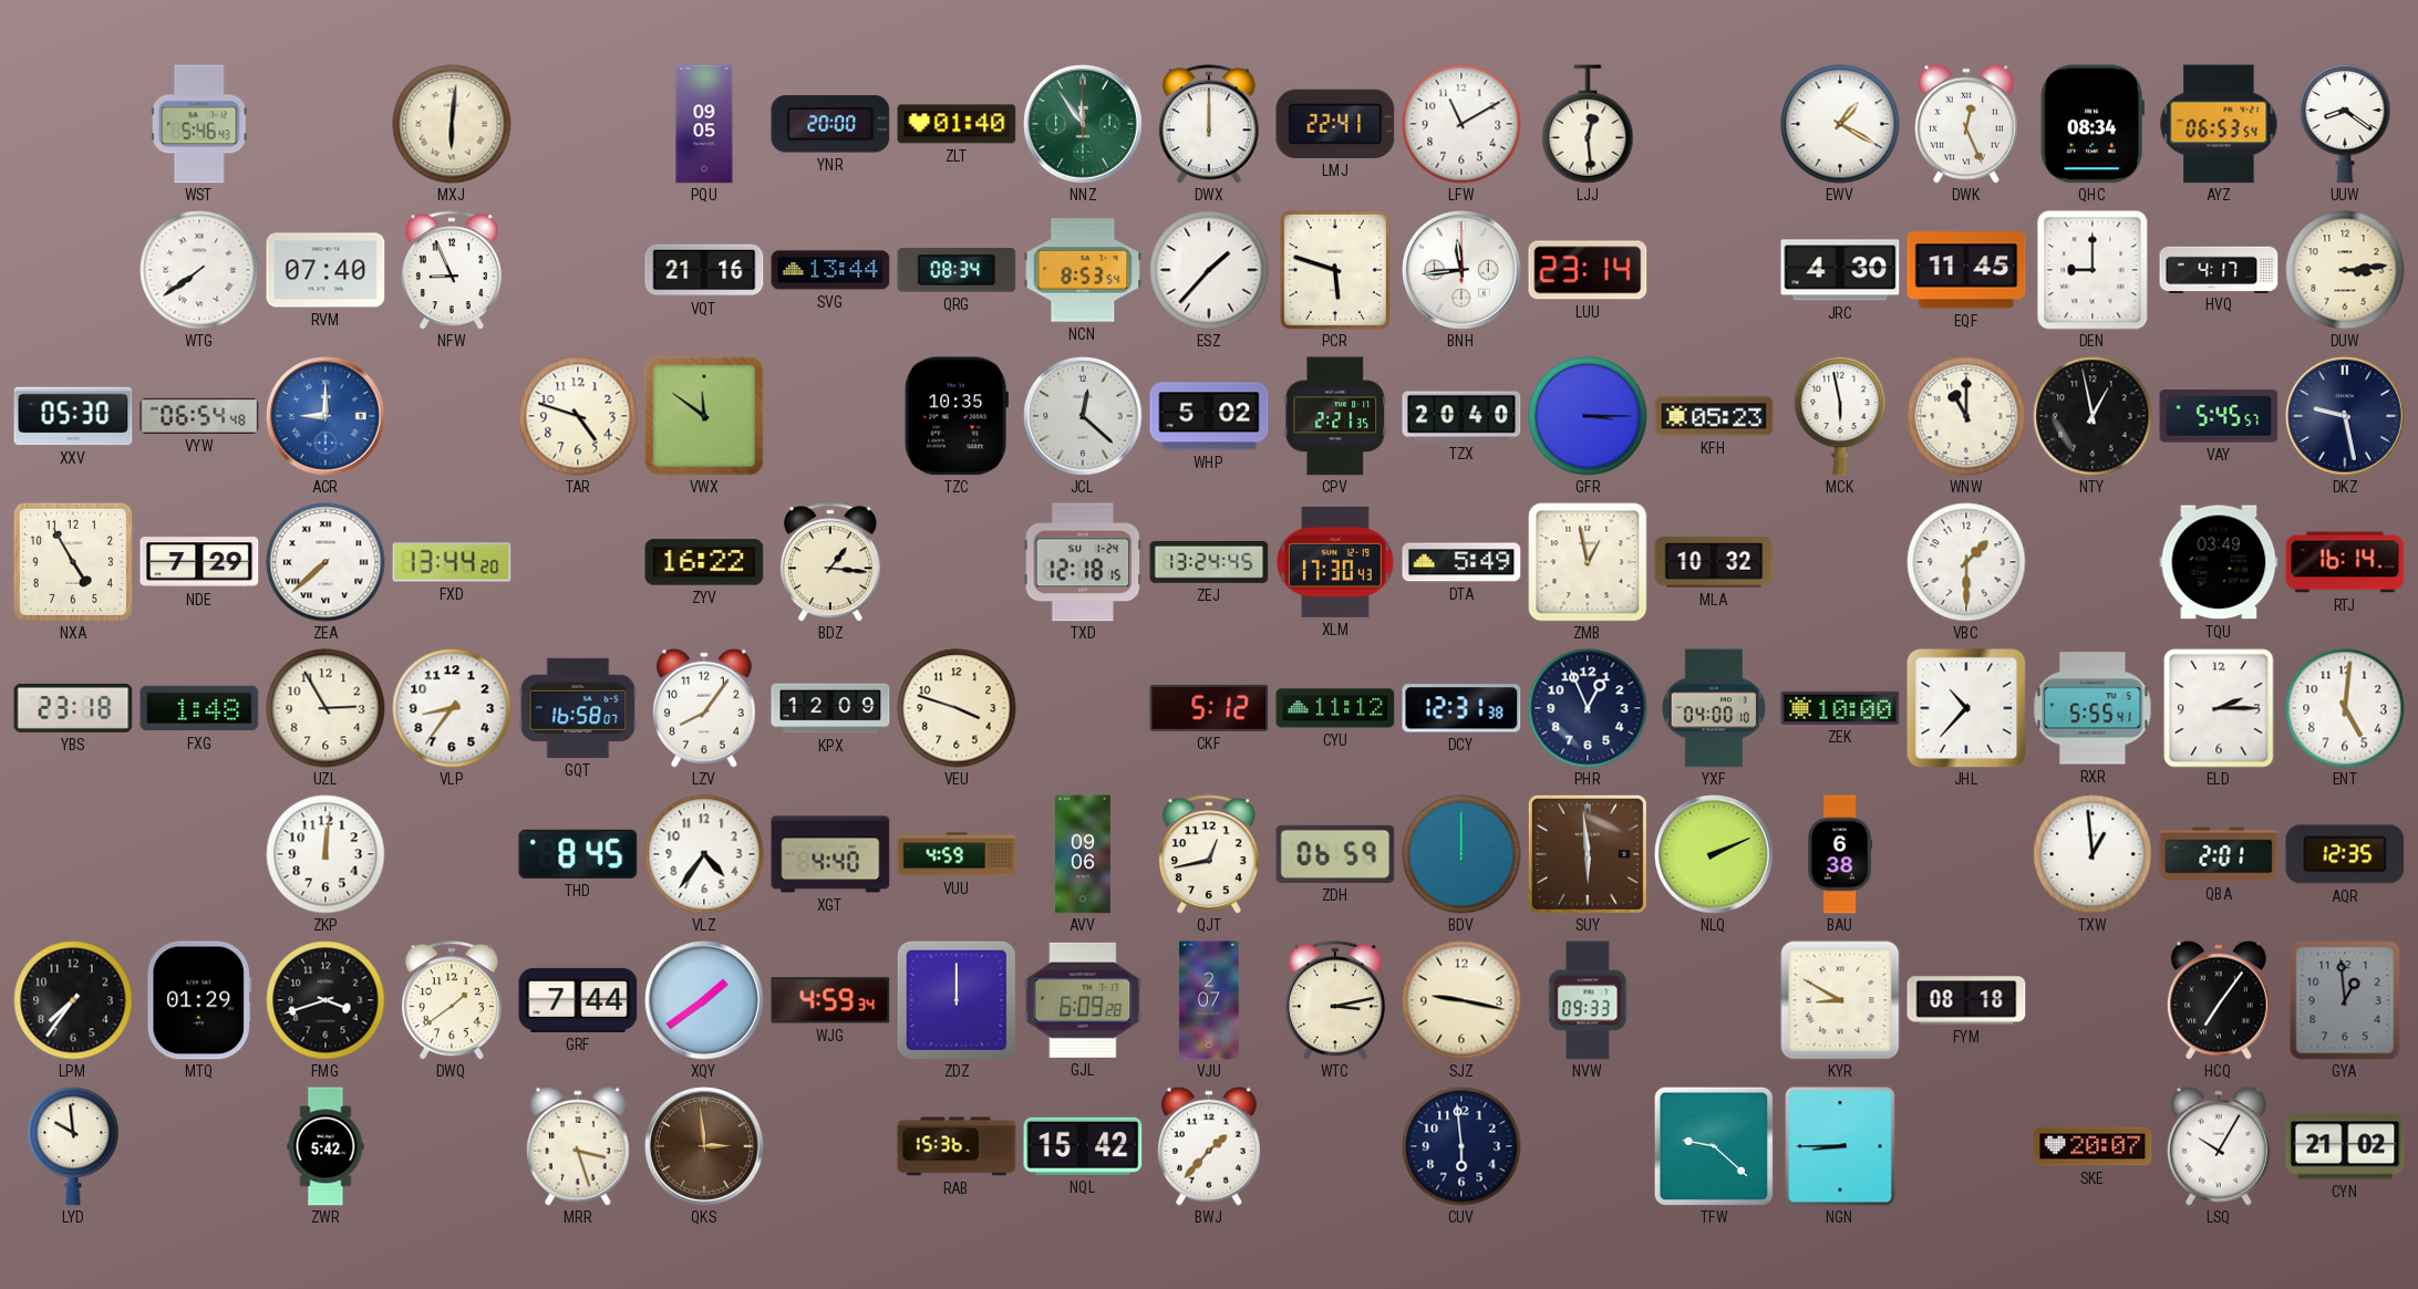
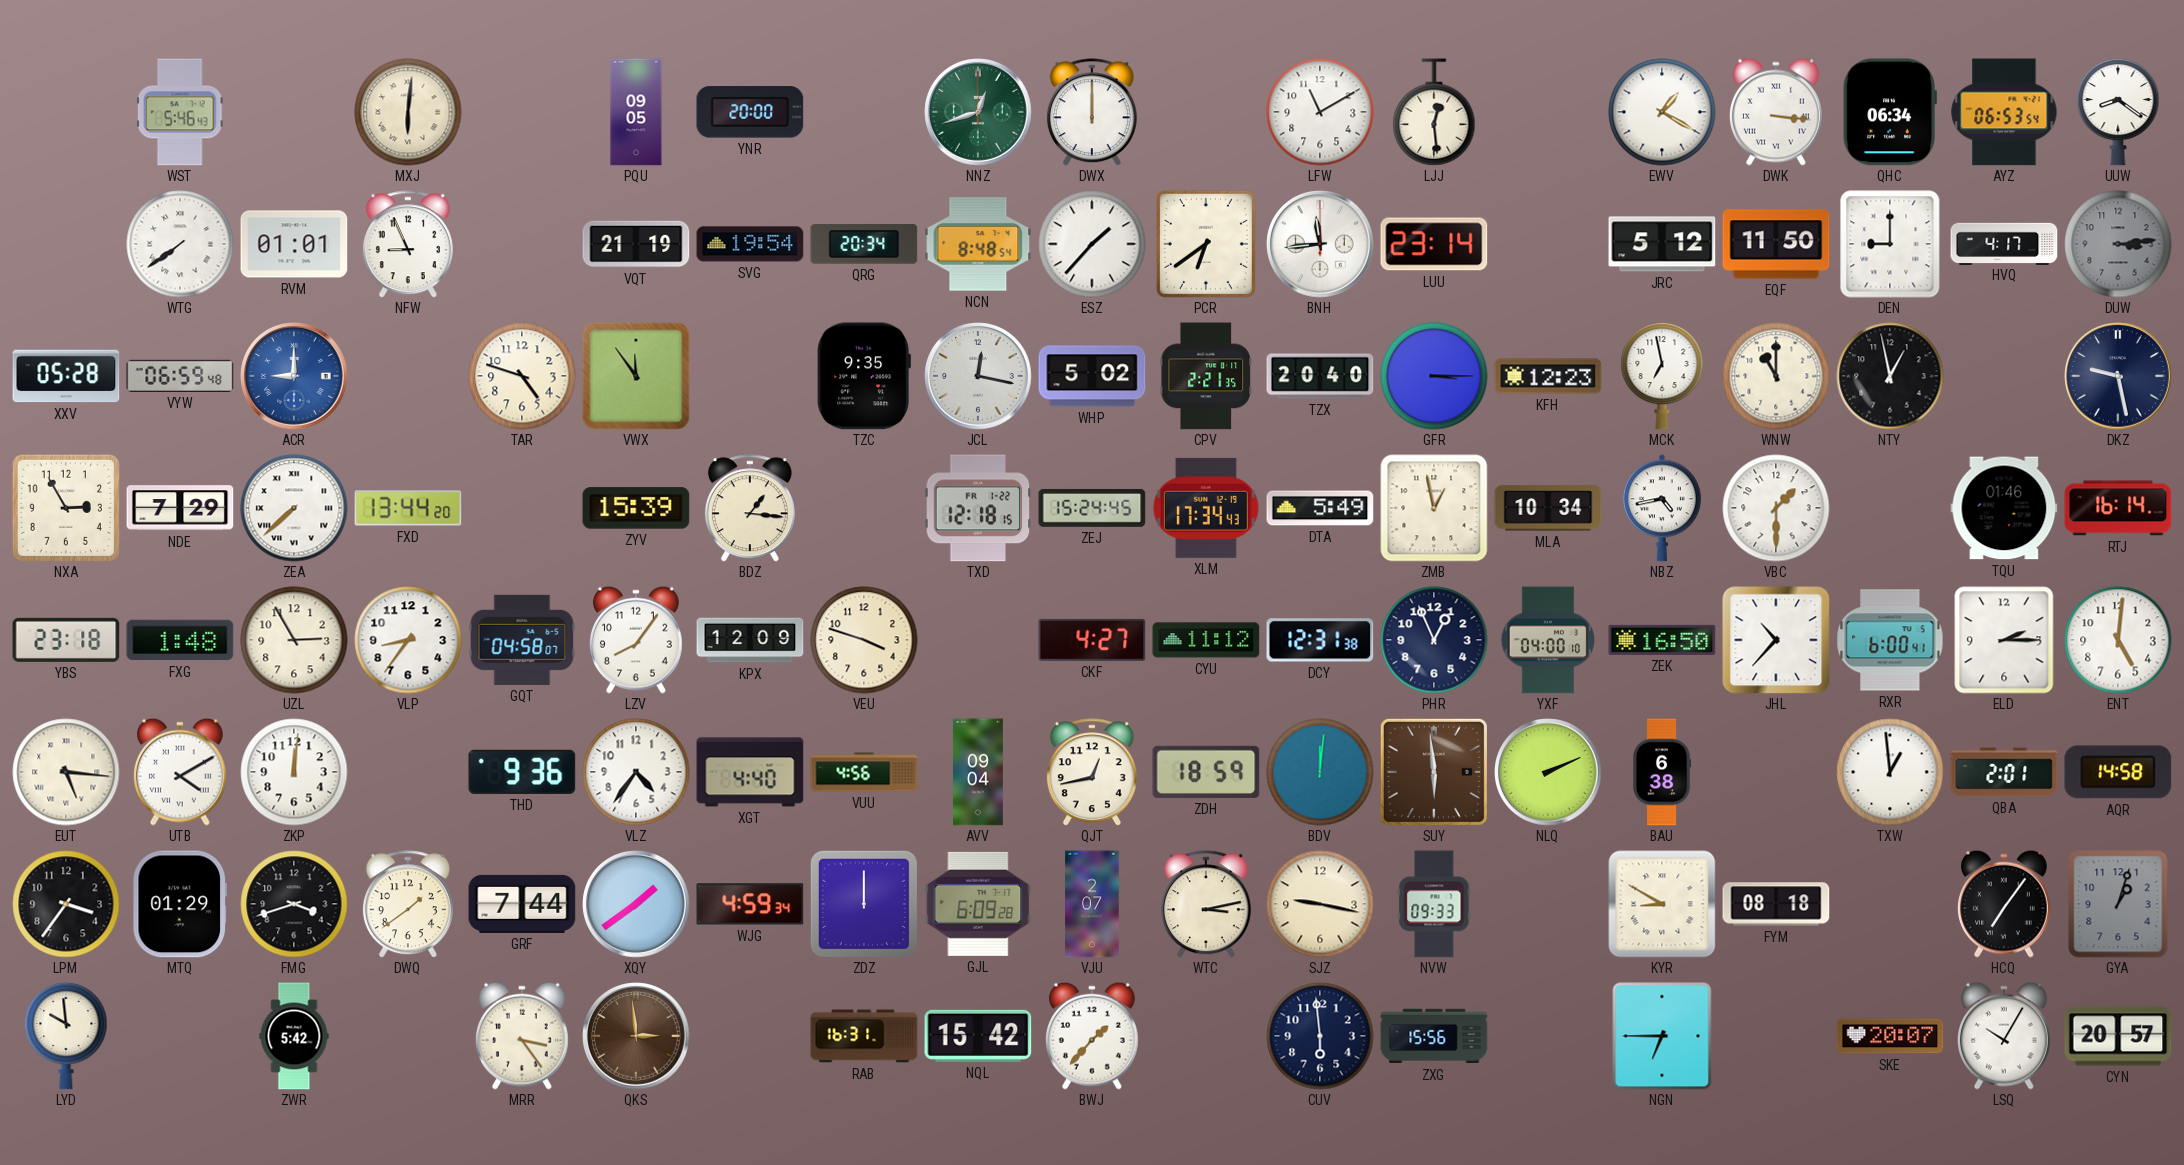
ZLT: 01:40 -> none
NNZ: 11:54 -> 12:42
LMJ: 22:41 -> none
DWK: 12:26 -> 3:16
QHC: 08:34 -> 06:34
RVM: 07:40 -> 01:01
VQT: 21:16 -> 21:19
SVG: 13:44 -> 19:54
QRG: 08:34 -> 20:34
NCN: 8:53 -> 8:48
PCR: 5:48 -> 6:39
JRC: 4:30 -> 5:12
EQF: 11:45 -> 11:50
DUW dial: cream -> grey
XXV: 05:30 -> 05:28
VYW: 06:54 -> 06:59
VWX: 11:51 -> 11:54
TZC: 10:35 -> 9:35
JCL: 12:22 -> 12:17
KFH: 05:23 -> 12:23
MCK: 5:58 -> 6:58
VAY: 5:45 -> none
NXA: 4:55 -> 2:55
ZYV: 16:22 -> 15:39
TXD date: SU 1-24 -> FR 1-22
ZEJ: 13:24 -> 15:24
XLM: 17:30 -> 17:34
MLA: 10:32 -> 10:34
NBZ: none -> 4:43
TQU: 03:49 -> 01:46
GQT: 16:58 -> 04:58
CKF: 5:12 -> 4:27
ZEK: 10:00 -> 16:50
RXR: 5:55 -> 6:00
EUT: none -> 5:16
UTB: none -> 4:10
THD: 8:45 -> 9:36
VUU: 4:59 -> 4:56
AVV: 09:06 -> 09:04
ZDH: 06:59 -> 18:59
BDV: 12:00 -> 12:01
AQR: 12:35 -> 14:58
LPM: 7:36 -> 3:36
GYA: 12:59 -> 1:03
MRR: 3:27 -> 3:24
RAB: 15:36 -> 16:31
ZXG: none -> 15:56
TFW: 9:22 -> none
NGN: 8:45 -> 6:45
CYN: 21:02 -> 20:57
